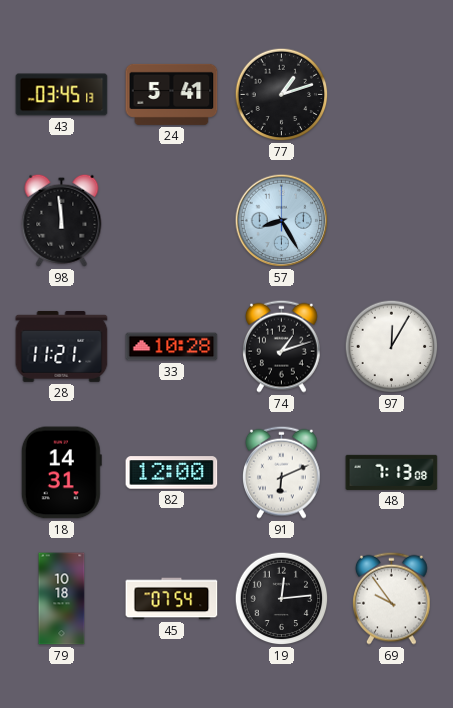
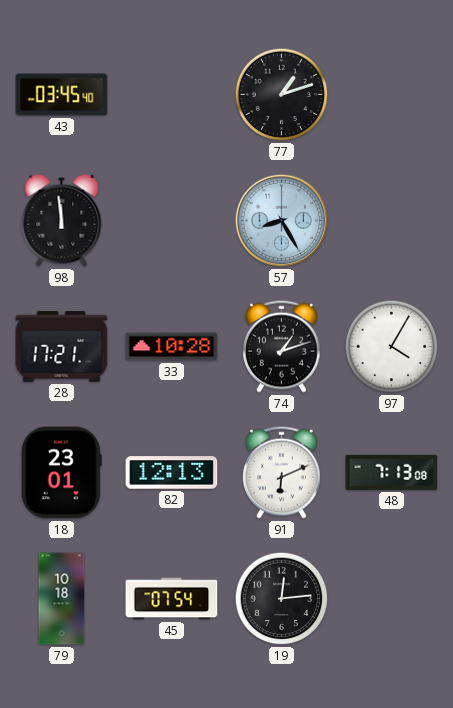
43: 03:45:13 -> 03:45:40
24: 5:41 -> none
28: 11:21 -> 17:21
97: 12:05 -> 4:05
18: 14:31 -> 23:01
82: 12:00 -> 12:13
69: 9:54 -> none
